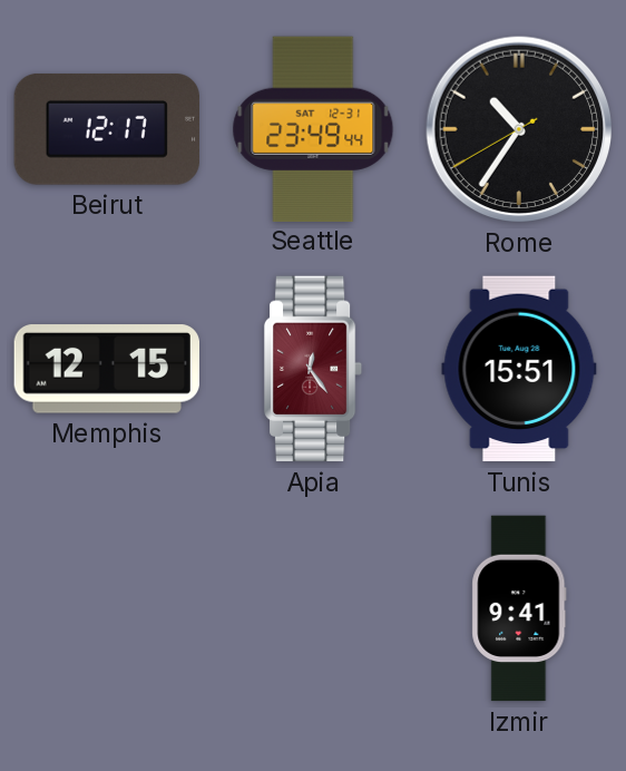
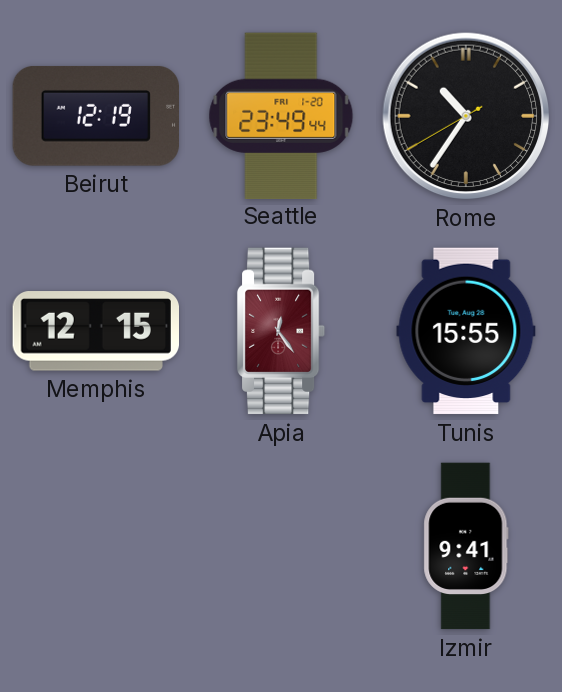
Beirut: 12:17 -> 12:19
Seattle date: SAT 12-31 -> FRI 1-20
Tunis: 15:51 -> 15:55
